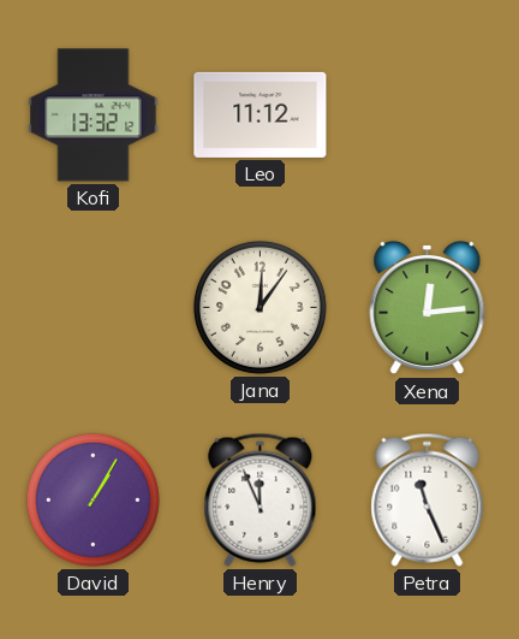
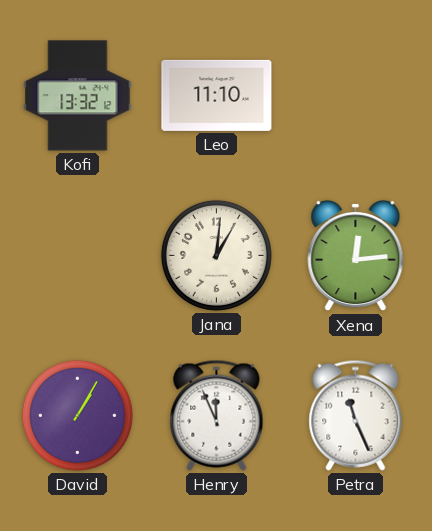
Leo: 11:12 -> 11:10
Jana: 12:06 -> 1:01
